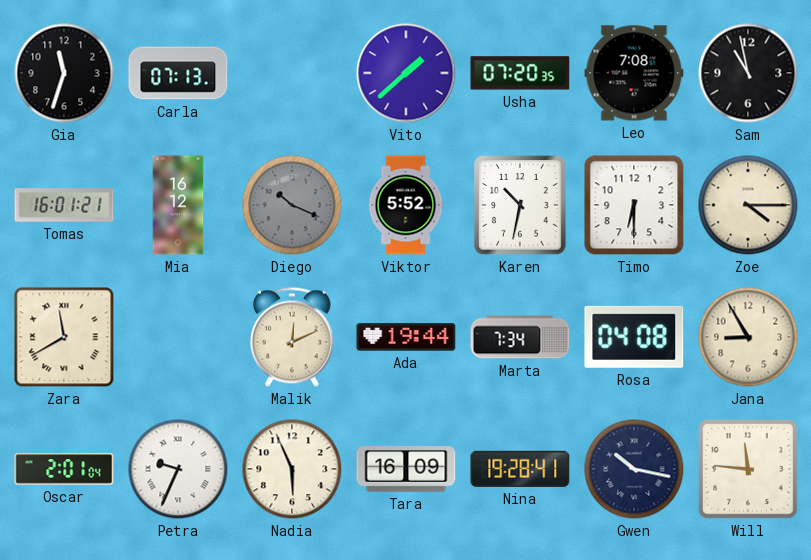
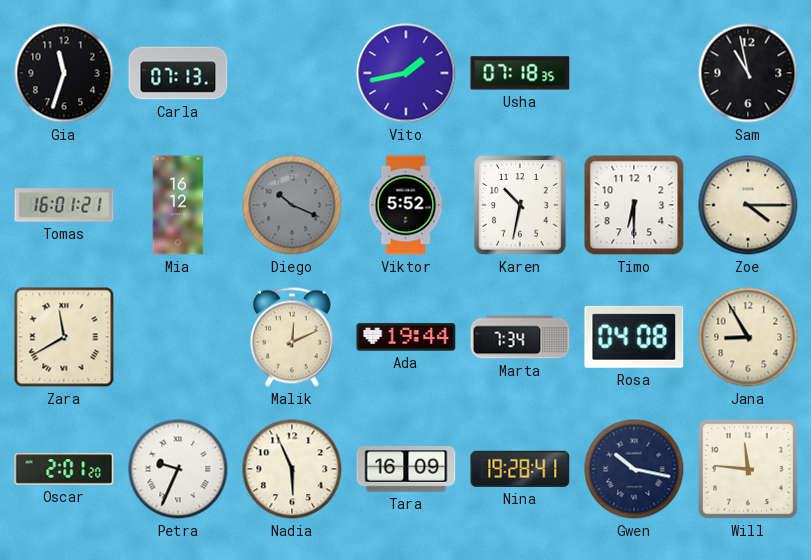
Vito: 1:38 -> 1:43
Usha: 07:20 -> 07:18
Leo: 7:08 -> none
Oscar: 2:01:04 -> 2:01:20
